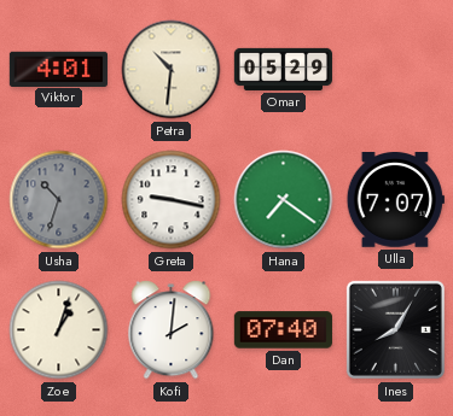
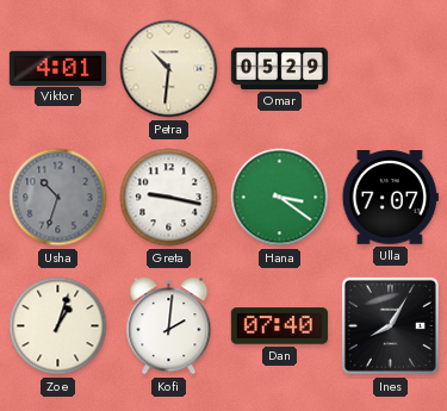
Hana: 7:21 -> 3:21
